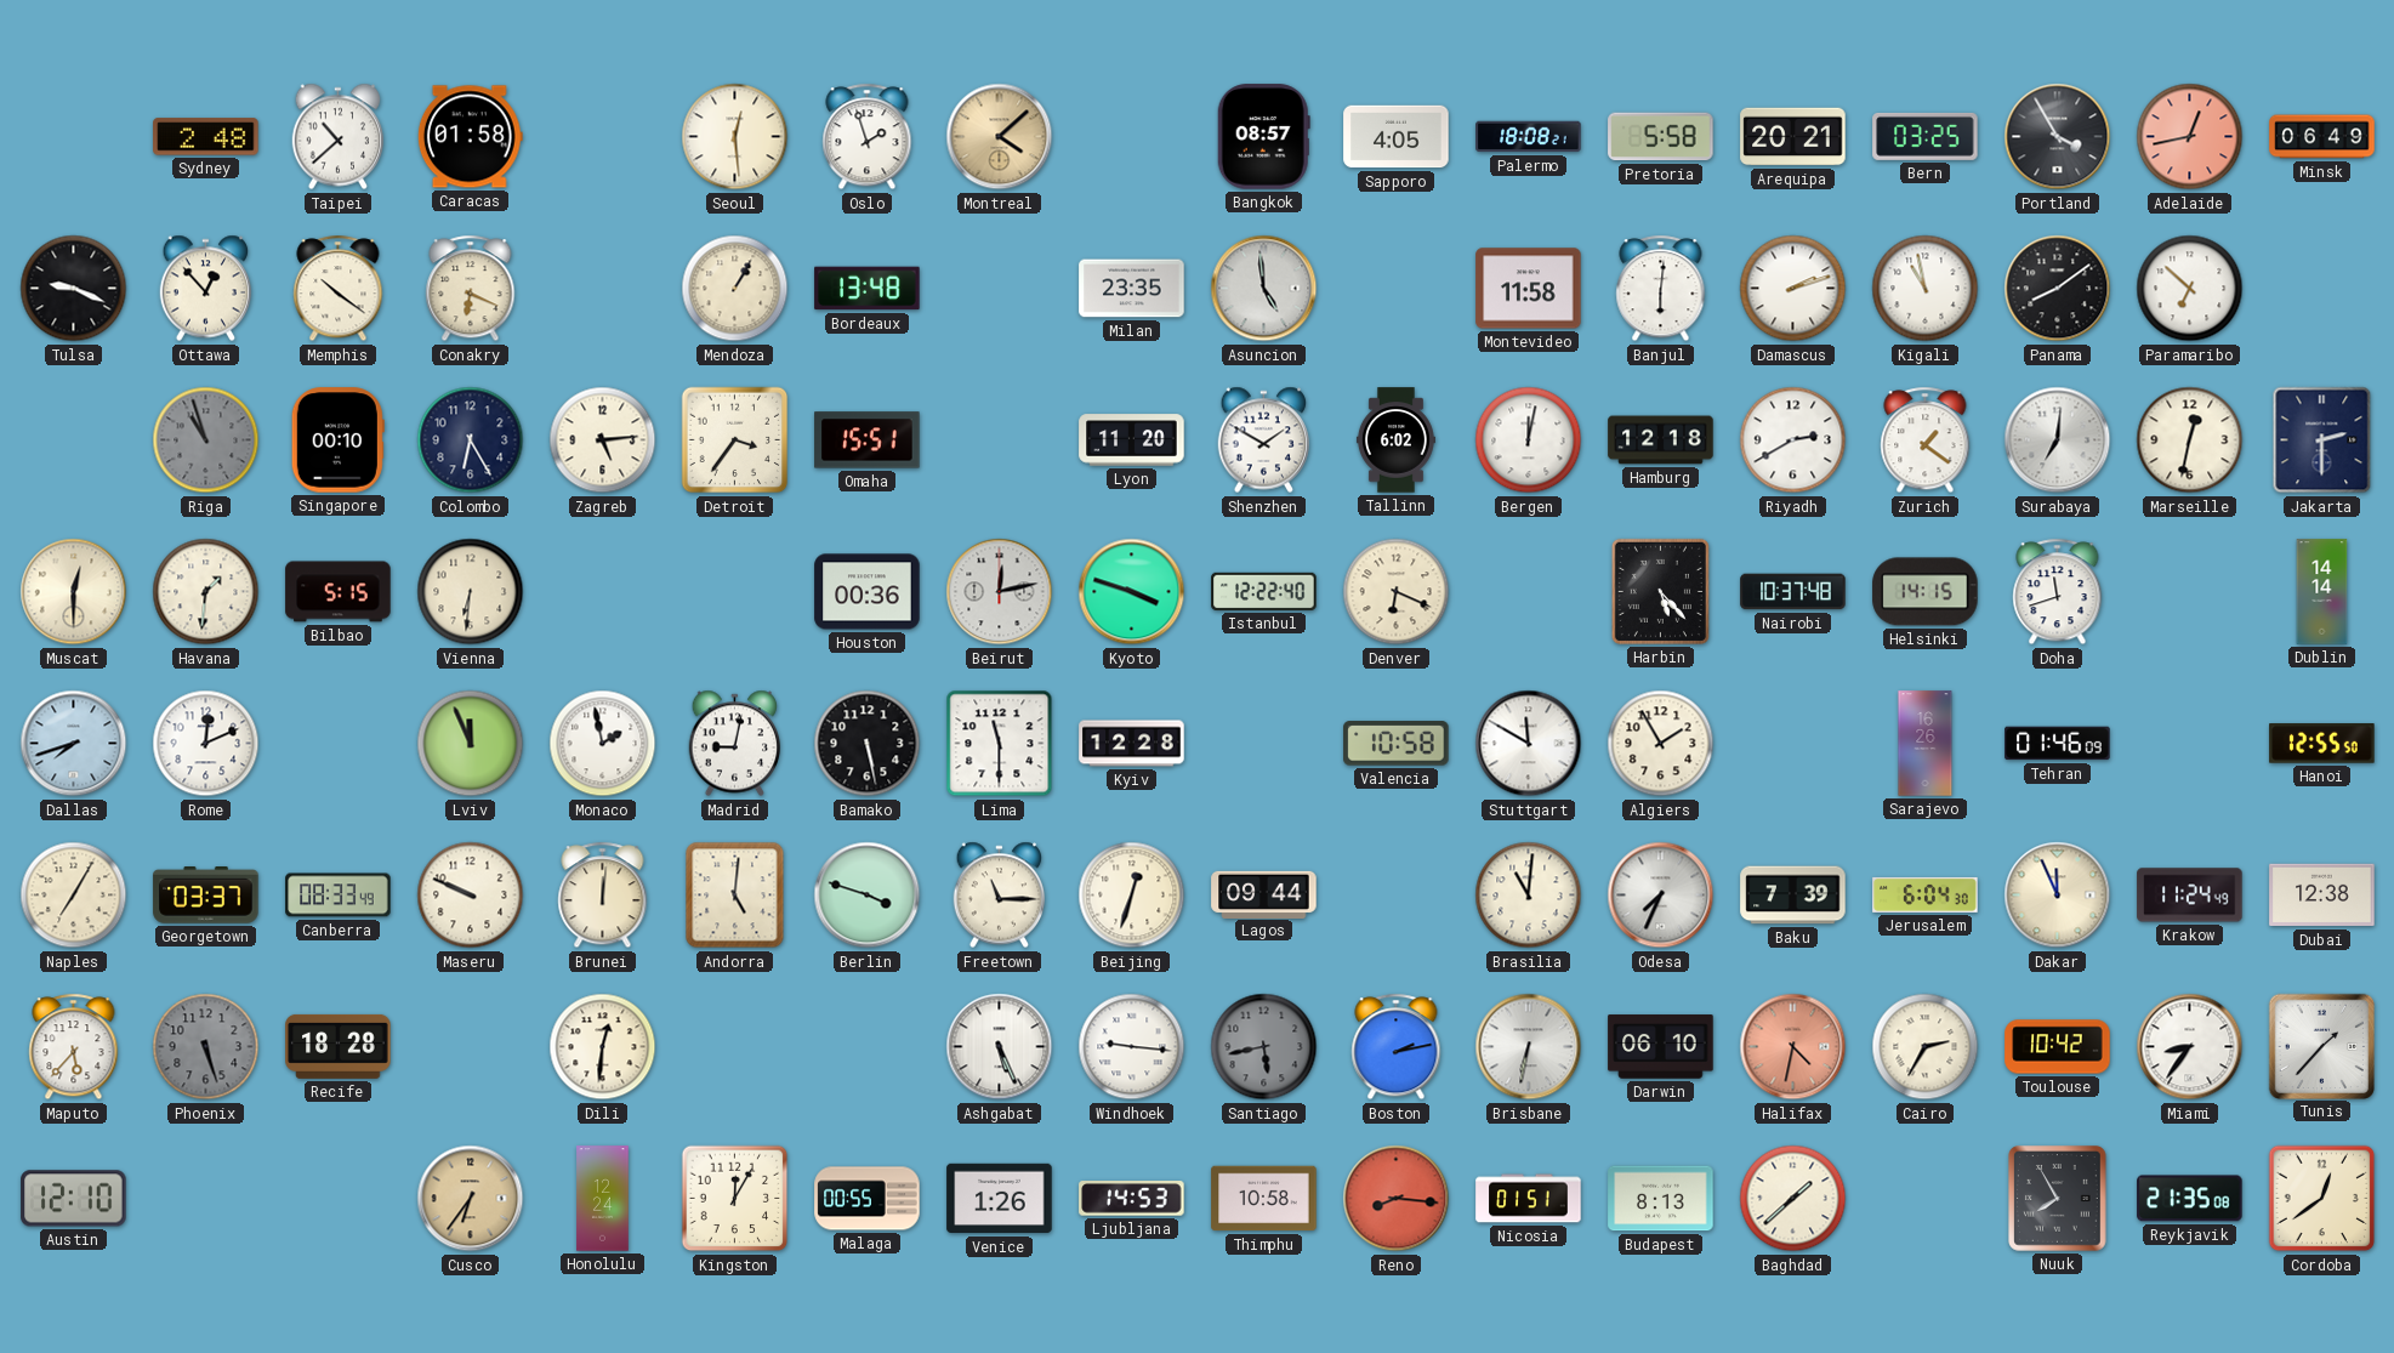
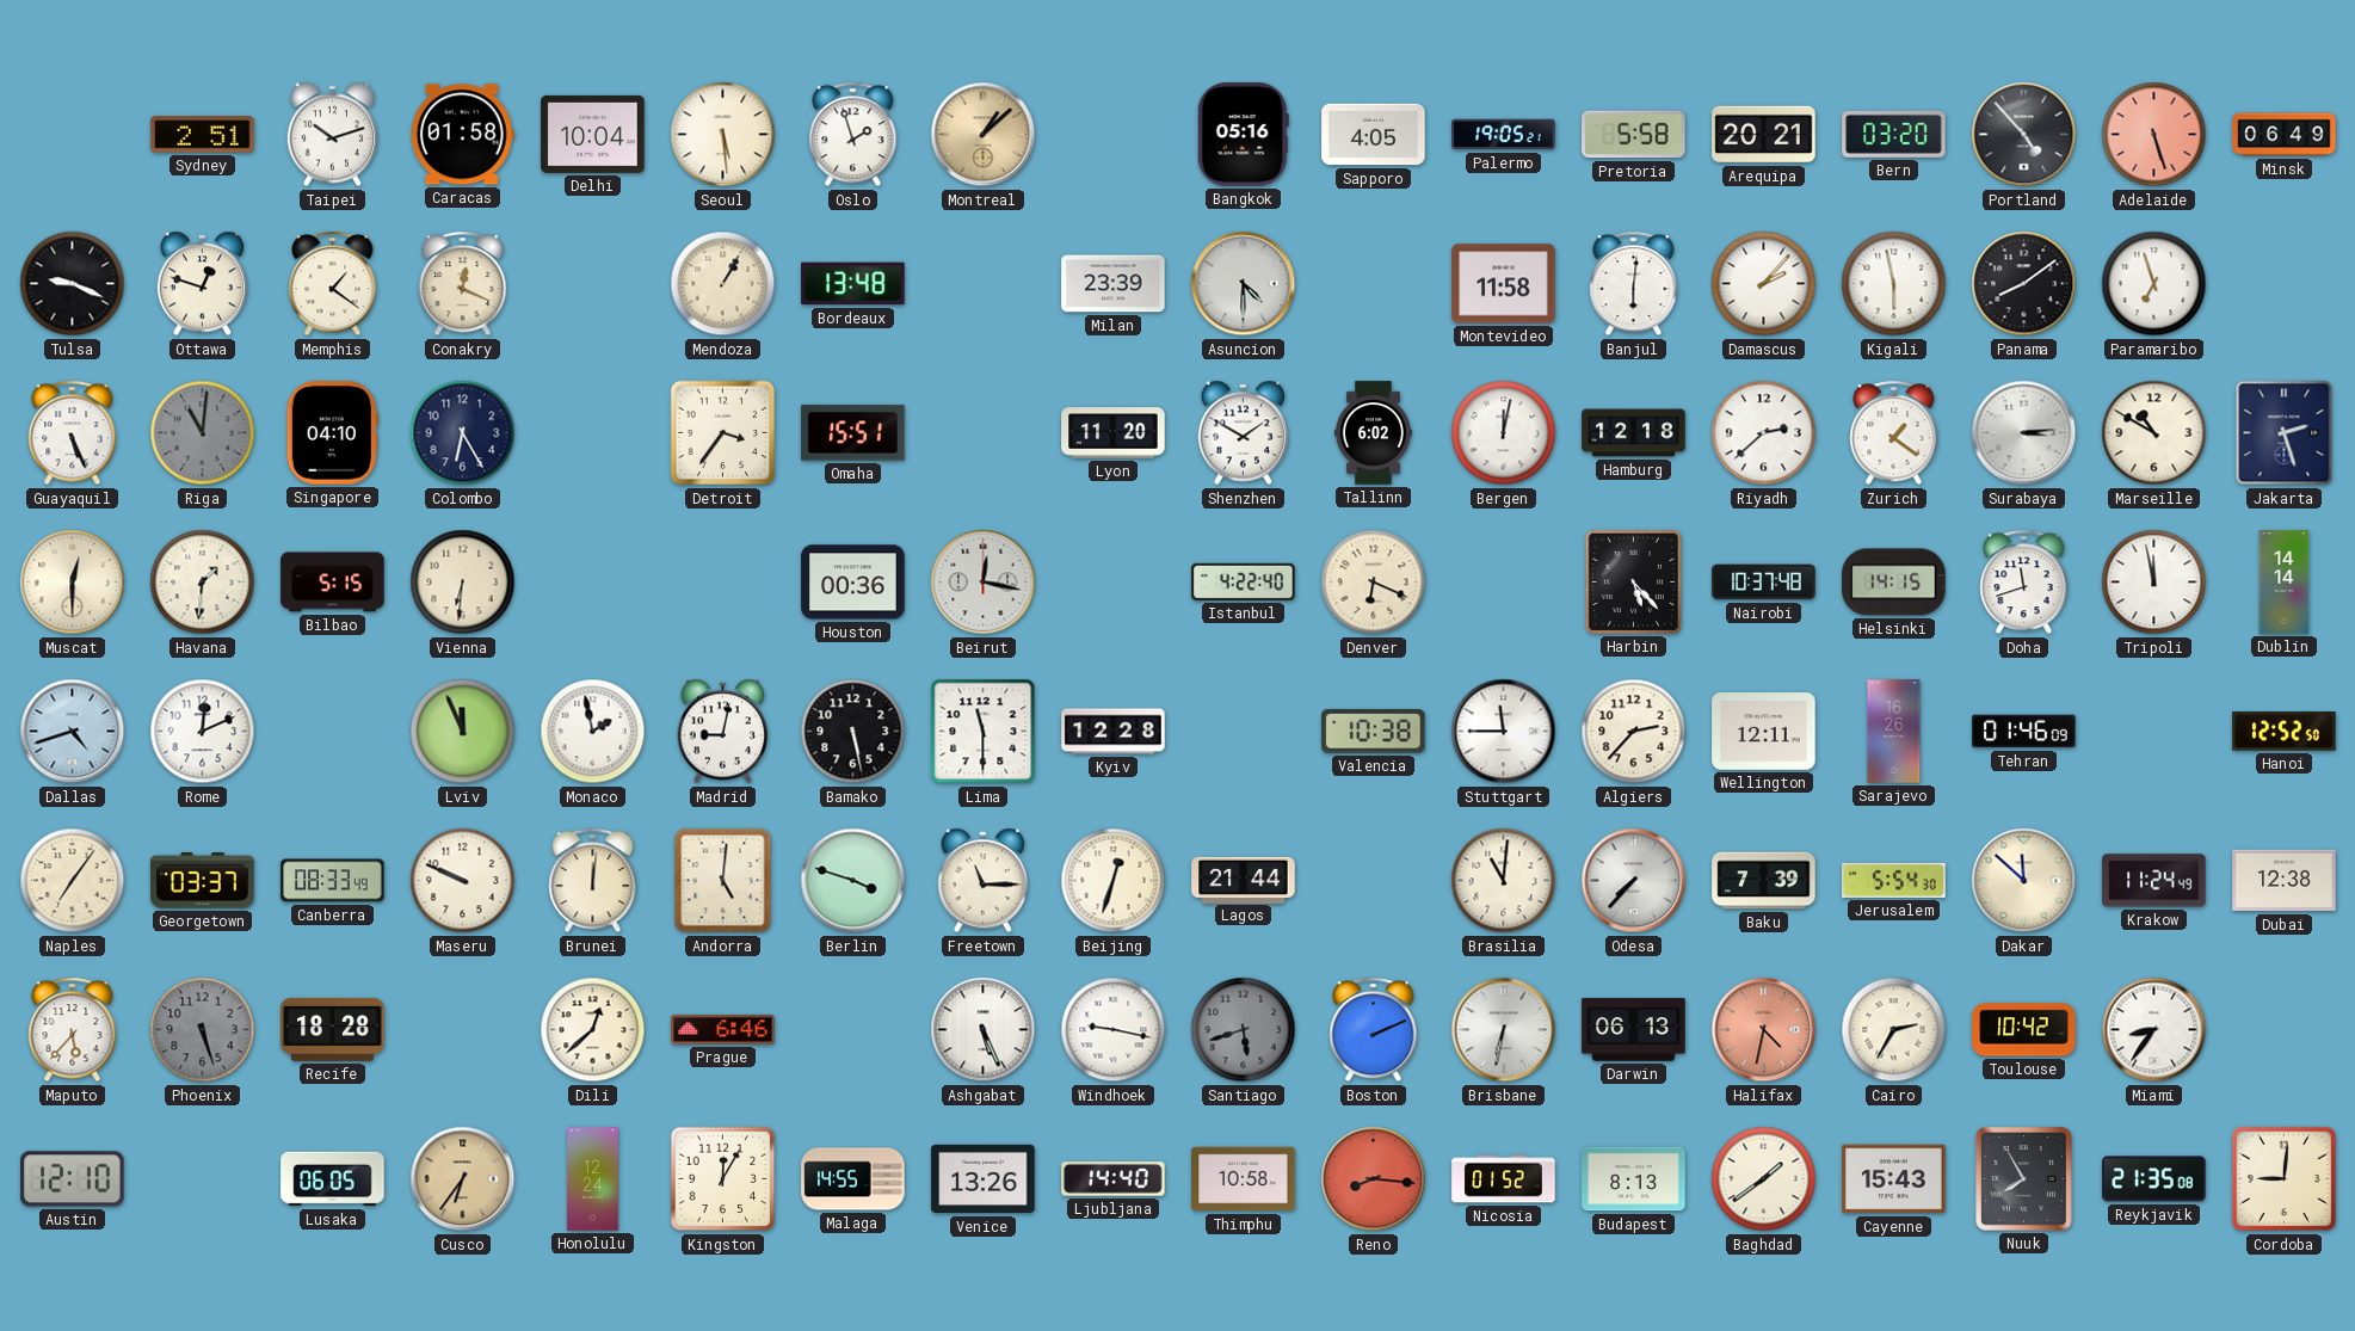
Sydney: 2:48 -> 2:51
Taipei: 10:38 -> 10:12
Delhi: none -> 10:04
Seoul: 12:29 -> 5:29
Montreal: 4:08 -> 1:08
Bangkok: 08:57 -> 05:16
Palermo: 18:08 -> 19:05
Bern: 03:25 -> 03:20
Portland: 3:55 -> 4:53
Adelaide: 12:43 -> 5:27
Ottawa: 12:53 -> 12:48
Memphis: 10:21 -> 1:21
Conakry: 6:19 -> 12:19
Milan: 23:35 -> 23:39
Asuncion: 4:59 -> 4:30
Damascus: 2:12 -> 2:07
Kigali: 10:58 -> 5:58
Paramaribo: 6:52 -> 6:57
Guayaquil: none -> 5:26
Riga: 10:57 -> 11:01
Singapore: 00:10 -> 04:10
Zagreb: 5:14 -> none
Riyadh: 2:40 -> 2:38
Surabaya: 7:01 -> 3:14
Marseille: 12:32 -> 10:50
Jakarta: 2:30 -> 2:27
Beirut: 12:13 -> 12:17
Kyoto: 3:48 -> none
Istanbul: 12:22 -> 4:22
Tripoli: none -> 11:58
Dallas: 7:42 -> 4:42
Valencia: 10:58 -> 10:38
Stuttgart: 11:50 -> 11:45
Algiers: 1:55 -> 2:37
Wellington: none -> 12:11
Hanoi: 12:55 -> 12:52
Naples: 7:05 -> 7:06
Lagos: 09:44 -> 21:44
Odesa: 7:34 -> 7:37
Jerusalem: 6:04 -> 5:54
Dakar: 11:56 -> 11:52
Dili: 12:31 -> 12:38
Prague: none -> 6:46
Windhoek: 9:16 -> 9:17
Santiago: 5:43 -> 5:42
Boston: 2:13 -> 2:11
Darwin: 06:10 -> 06:13
Tunis: 1:37 -> none
Lusaka: none -> 06:05
Malaga: 00:55 -> 14:55
Venice: 1:26 -> 13:26
Ljubljana: 14:53 -> 14:40
Nicosia: 01:51 -> 01:52
Baghdad: 1:38 -> 1:39
Cayenne: none -> 15:43
Cordoba: 12:39 -> 9:01
